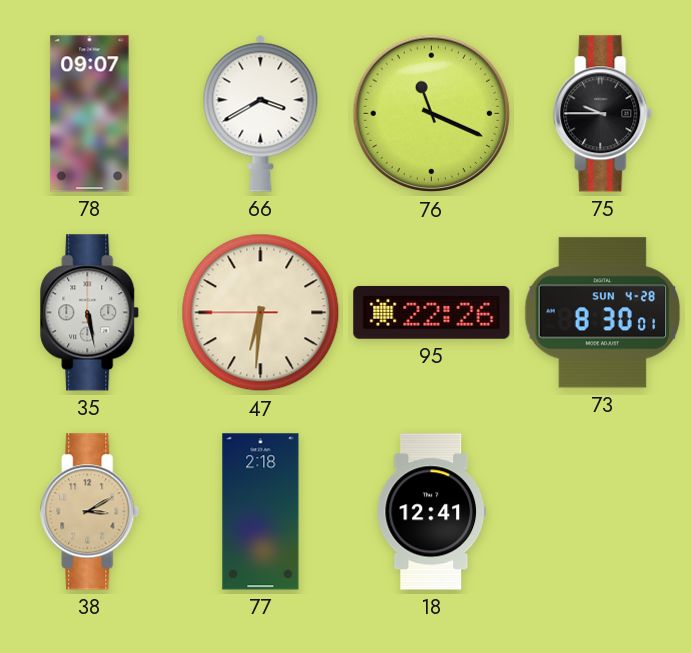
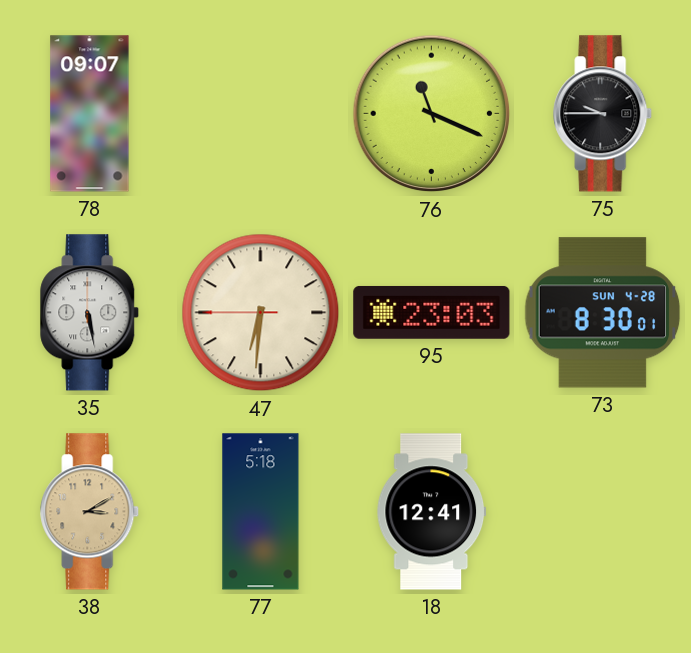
66: 3:40 -> none
95: 22:26 -> 23:03
77: 2:18 -> 5:18
